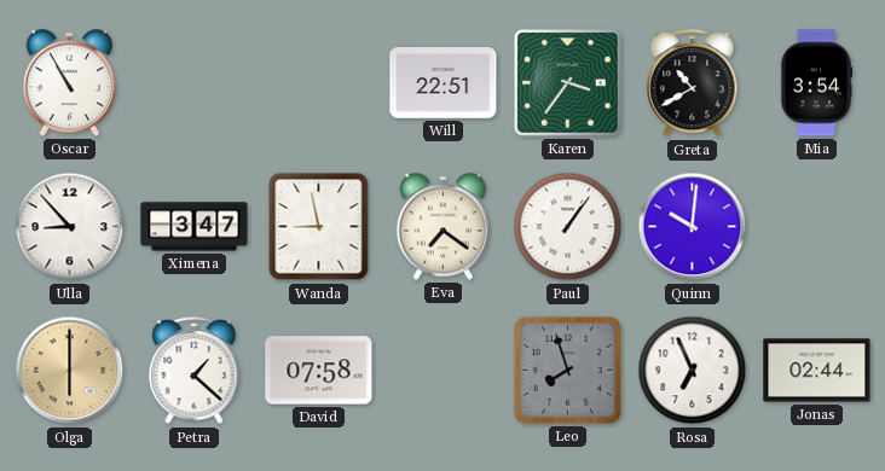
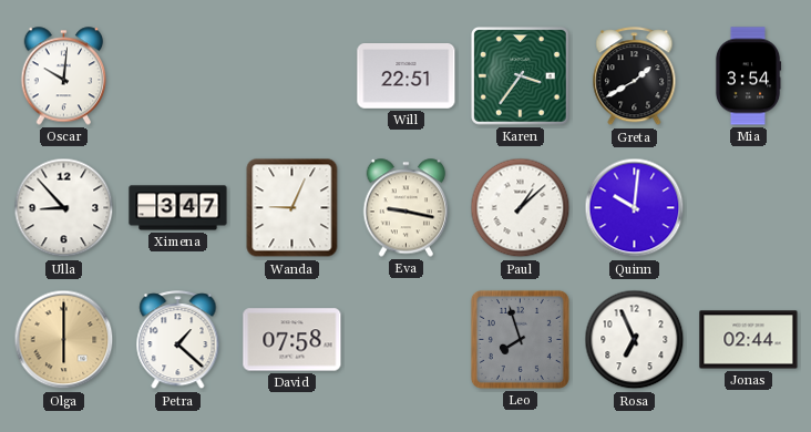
Oscar: 10:55 -> 10:01
Greta: 10:40 -> 1:40
Wanda: 8:58 -> 9:04
Eva: 7:21 -> 9:17
Paul: 1:06 -> 1:08
